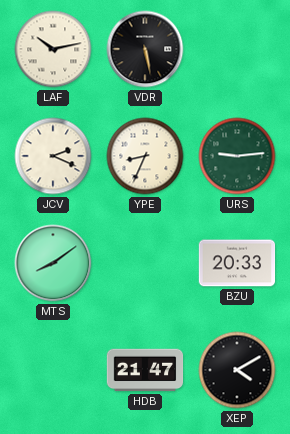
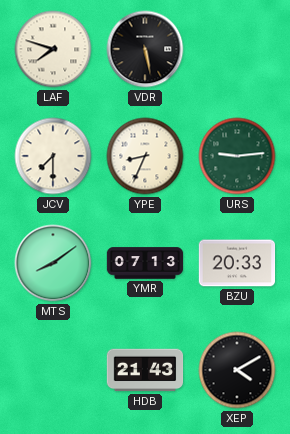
LAF: 10:13 -> 7:48
JCV: 2:19 -> 7:30
YMR: none -> 07:13
HDB: 21:47 -> 21:43
